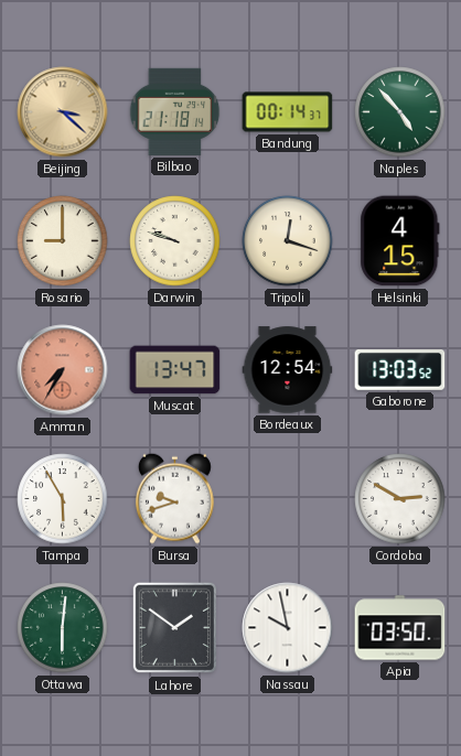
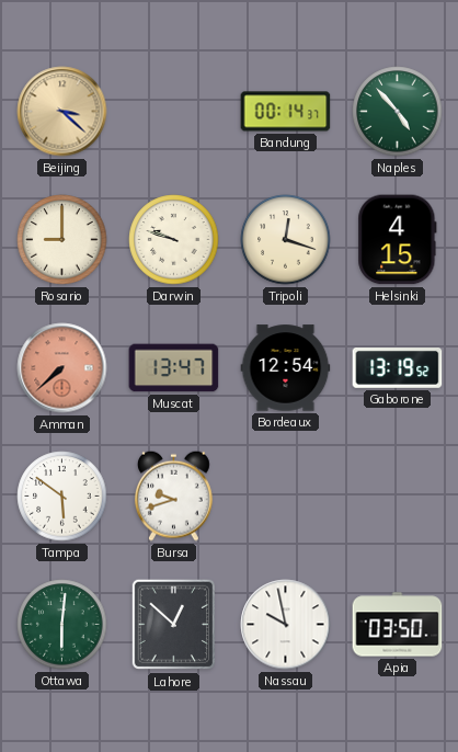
Bilbao: 21:18 -> none
Amman: 7:35 -> 7:38
Gaborone: 13:03 -> 13:19
Tampa: 5:55 -> 5:51
Cordoba: 2:50 -> none
Lahore: 1:51 -> 12:52
